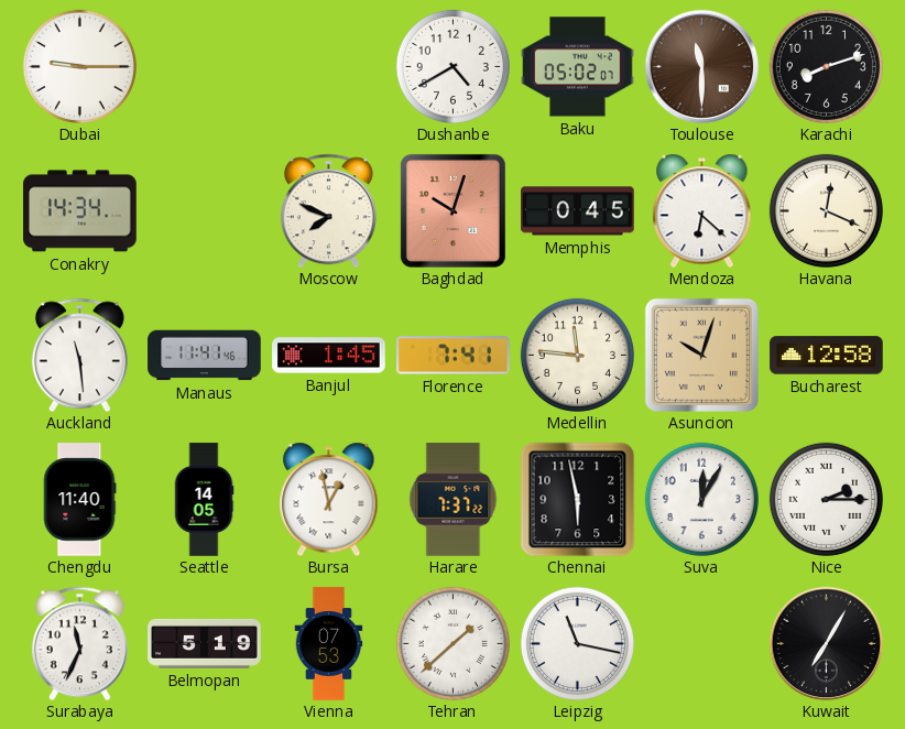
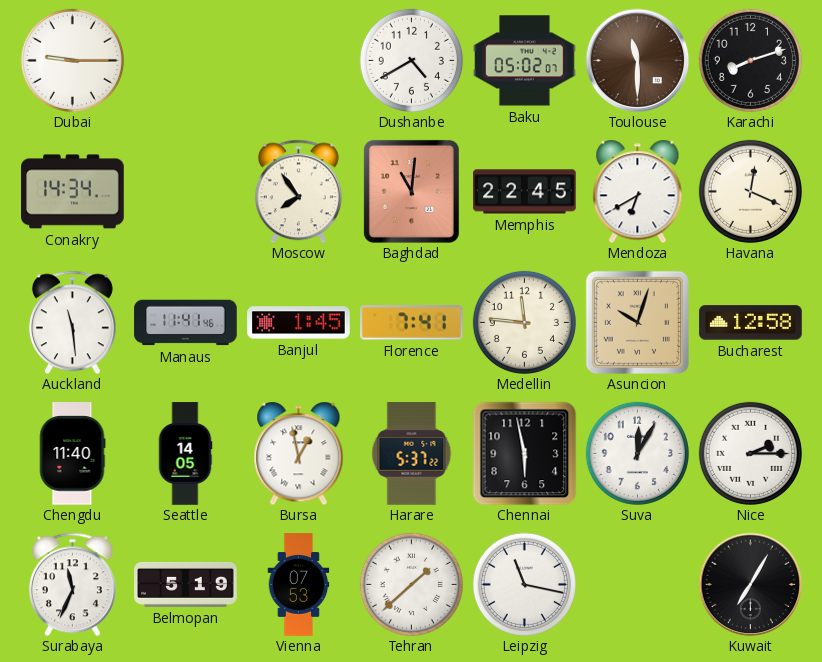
Moscow: 7:49 -> 7:54
Baghdad: 10:03 -> 11:01
Memphis: 0:45 -> 22:45
Mendoza: 6:22 -> 6:40
Harare: 7:37 -> 5:37
